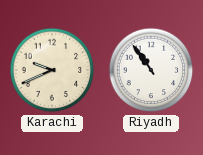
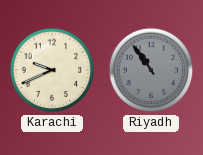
Riyadh dial: white -> grey
